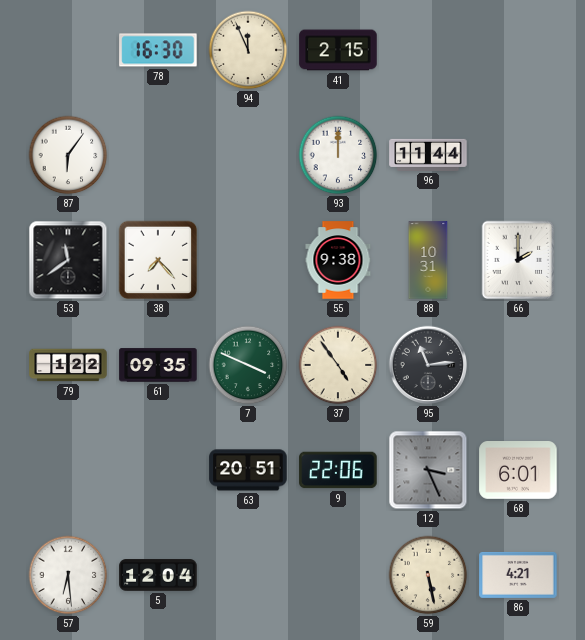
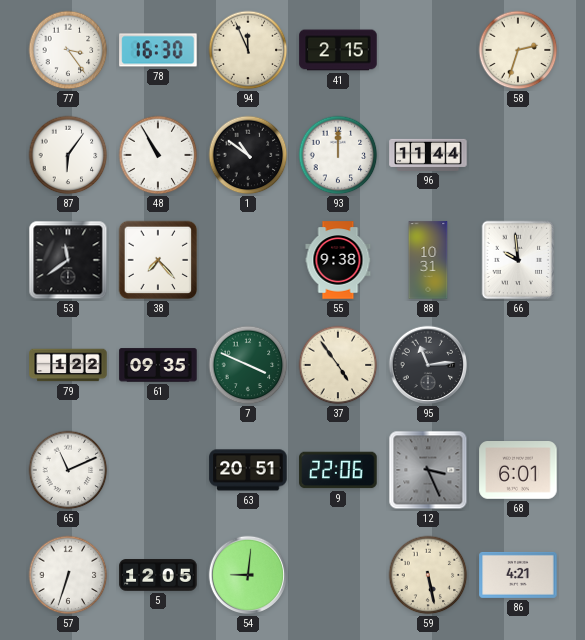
77: none -> 3:24
58: none -> 2:33
48: none -> 10:55
1: none -> 10:51
66: 2:00 -> 9:59
65: none -> 11:11
57: 6:29 -> 6:33
5: 12:04 -> 12:05
54: none -> 9:01
